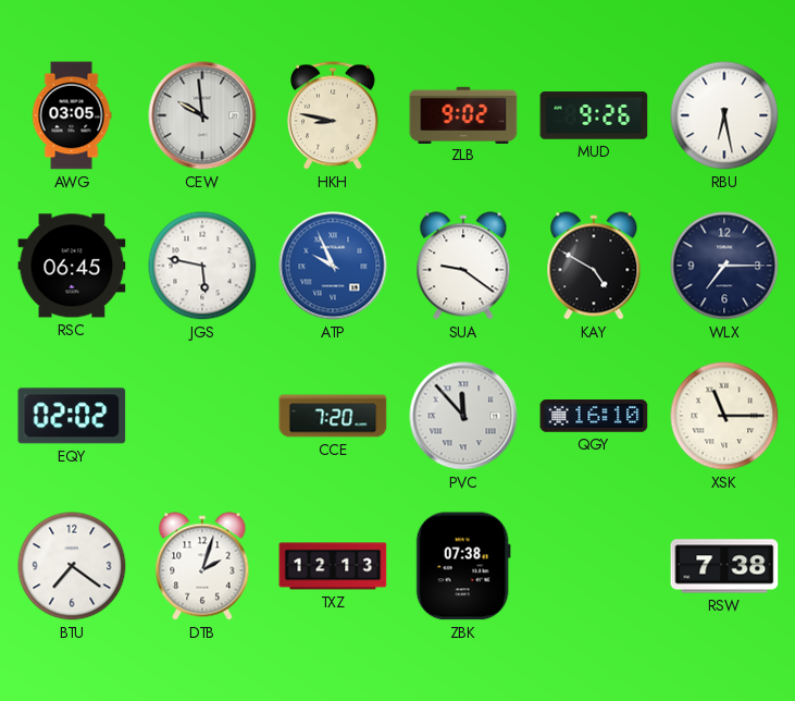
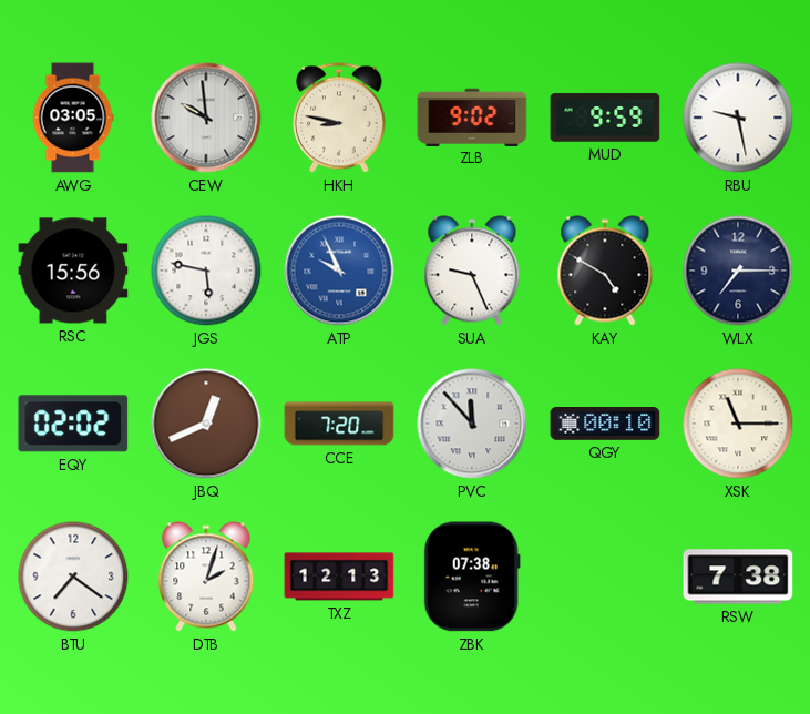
MUD: 9:26 -> 9:59
RBU: 6:28 -> 9:28
RSC: 06:45 -> 15:56
SUA: 9:21 -> 9:26
JBQ: none -> 12:41
QGY: 16:10 -> 00:10
